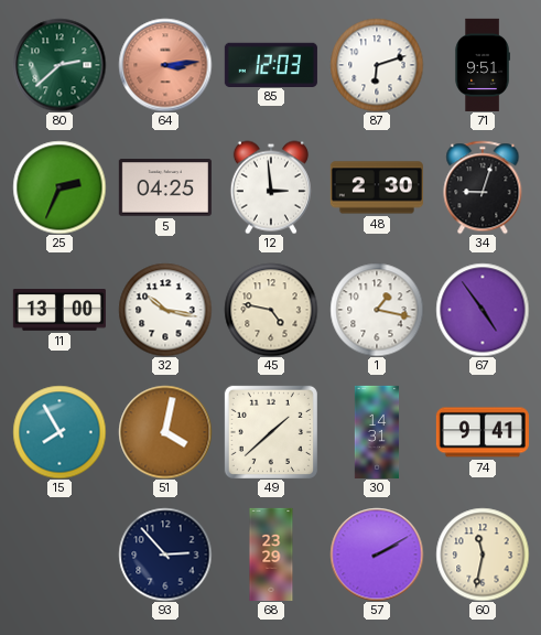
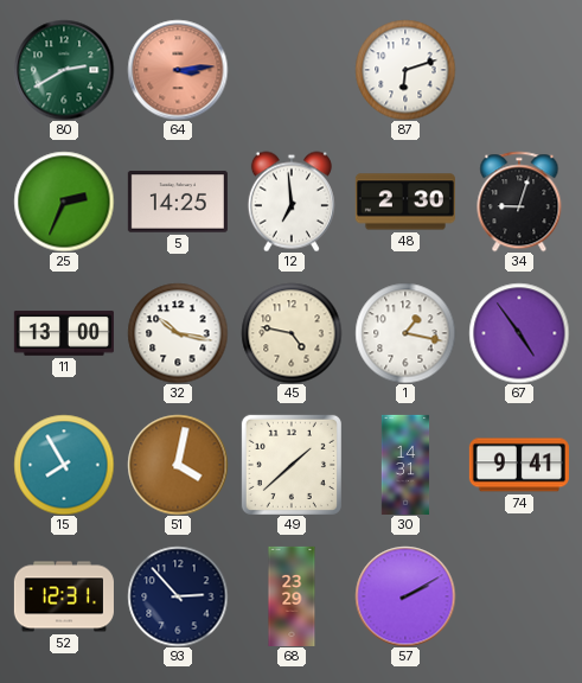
80: 2:38 -> 2:40
85: 12:03 -> none
71: 9:51 -> none
5: 04:25 -> 14:25
12: 2:59 -> 6:59
52: none -> 12:31
60: 11:32 -> none
